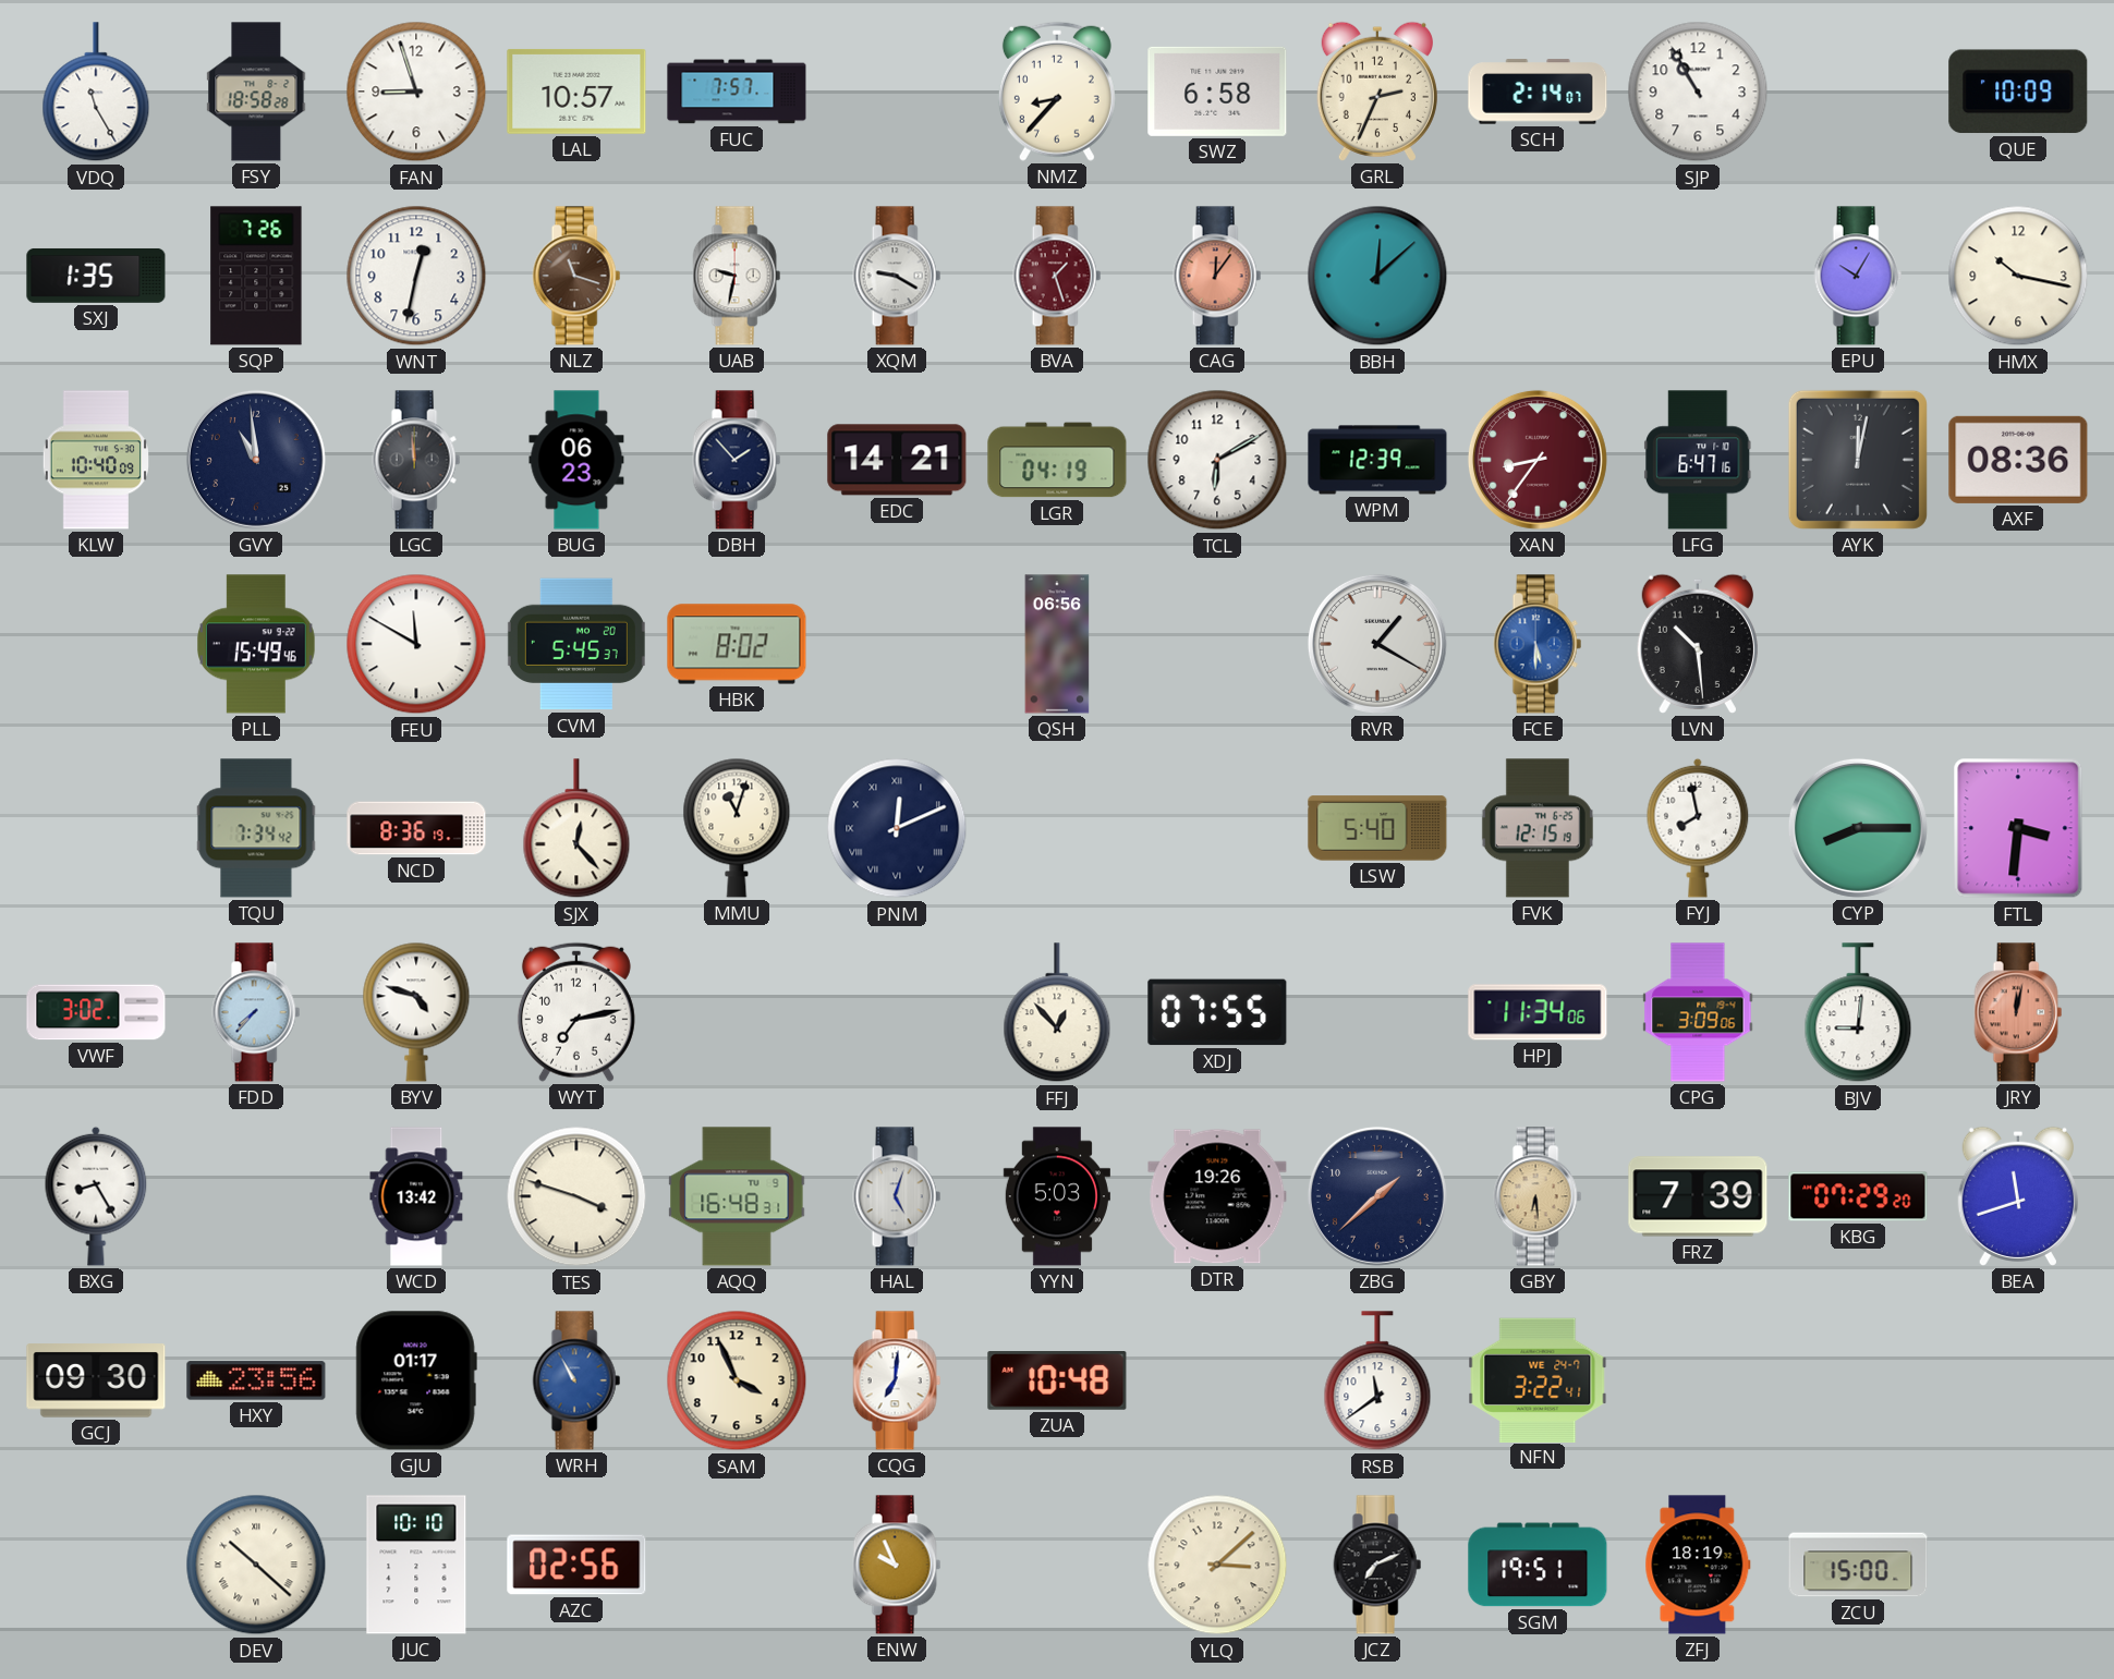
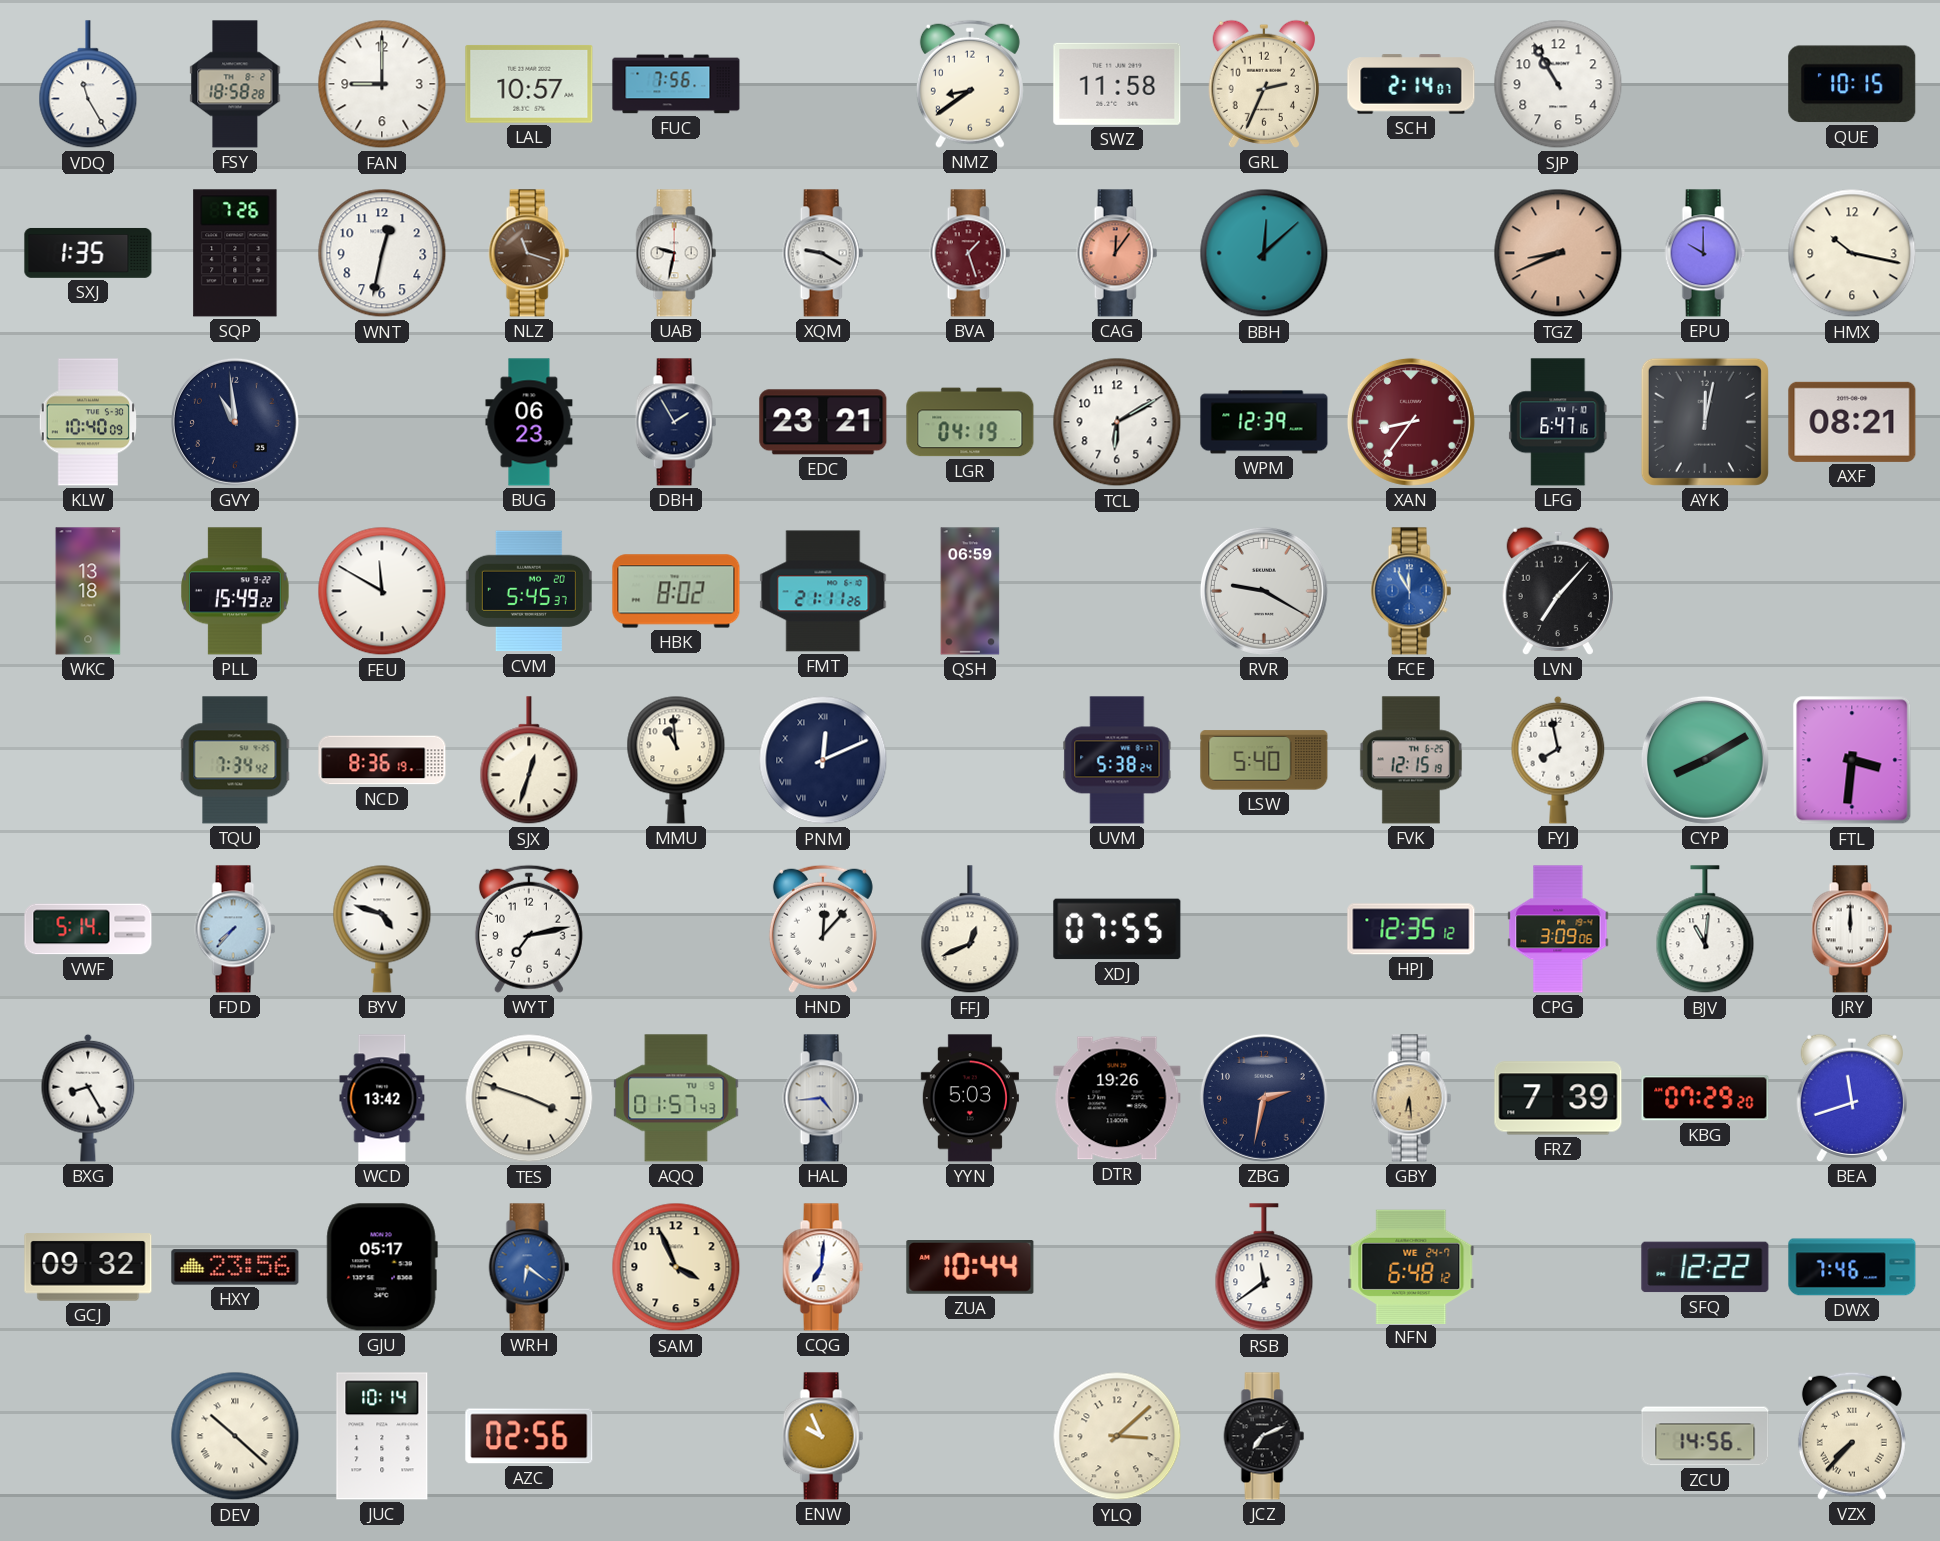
FAN: 8:57 -> 9:00
FUC: 7:57 -> 7:56
NMZ: 8:37 -> 8:39
SWZ: 6:58 -> 11:58
QUE: 10:09 -> 10:15
TGZ: none -> 8:41
EPU: 10:05 -> 10:00
LGC: 11:59 -> none
DBH: 1:53 -> 1:55
EDC: 14:21 -> 23:21
AXF: 08:36 -> 08:21
WKC: none -> 13:18
PLL: 15:49:46 -> 15:49:22
FMT: none -> 21:11
QSH: 06:56 -> 06:59
RVR: 1:20 -> 9:20
FCE: 5:30 -> 11:55
LVN: 10:29 -> 7:07
SJX: 12:23 -> 12:33
MMU: 11:03 -> 10:59
UVM: none -> 5:38
CYP: 8:15 -> 8:10
VWF: 3:02 -> 5:14
HND: none -> 12:07
FFJ: 12:53 -> 12:41
HPJ: 11:34 -> 12:35
BJV: 9:01 -> 11:01
JRY: 12:02 -> 12:00
JRY dial: salmon -> white
AQQ: 16:48 -> 01:57
HAL: 5:03 -> 4:44
ZBG: 1:38 -> 2:32
GCJ: 09:30 -> 09:32
GJU: 01:17 -> 05:17
WRH: 10:55 -> 6:21
ZUA: 10:48 -> 10:44
NFN: 3:22 -> 6:48
SFQ: none -> 12:22
DWX: none -> 7:46
JUC: 10:10 -> 10:14
SGM: 19:51 -> none
ZFJ: 18:19 -> none
ZCU: 15:00 -> 14:56
VZX: none -> 7:37
